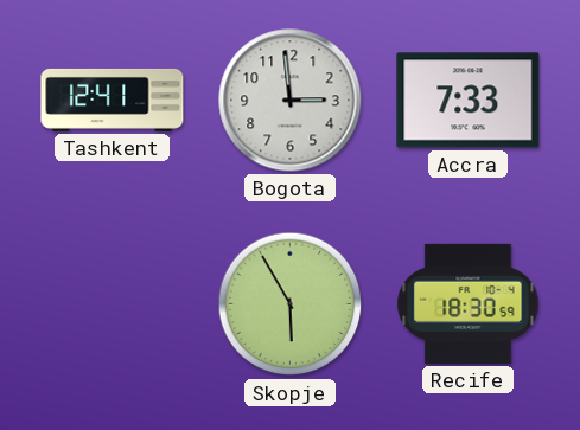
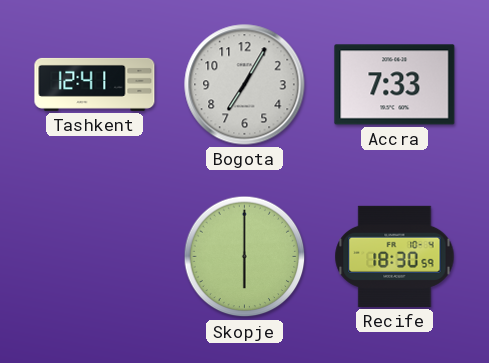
Bogota: 2:59 -> 7:05
Skopje: 5:55 -> 6:00
